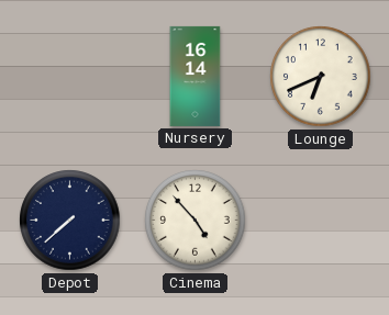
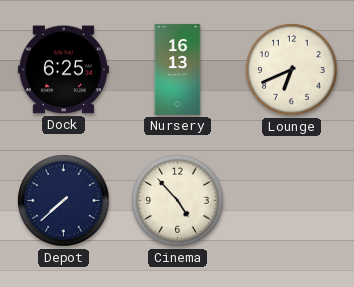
Dock: none -> 6:25
Nursery: 16:14 -> 16:13
